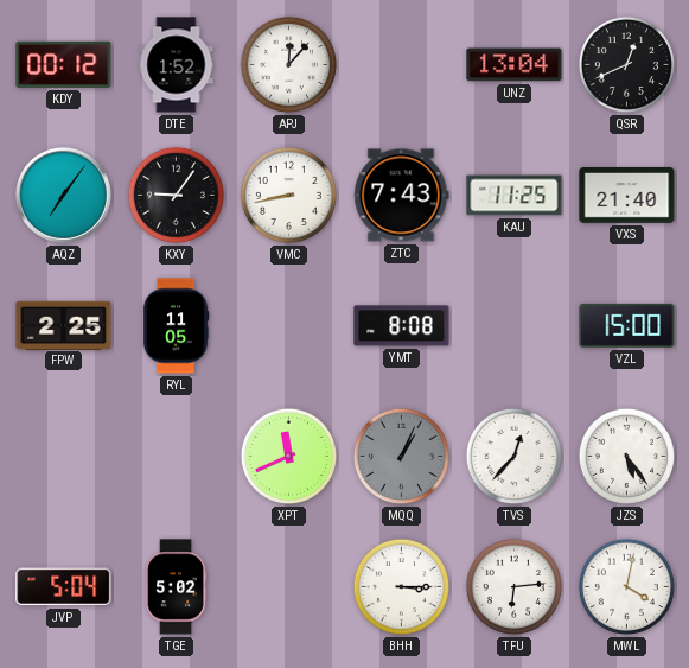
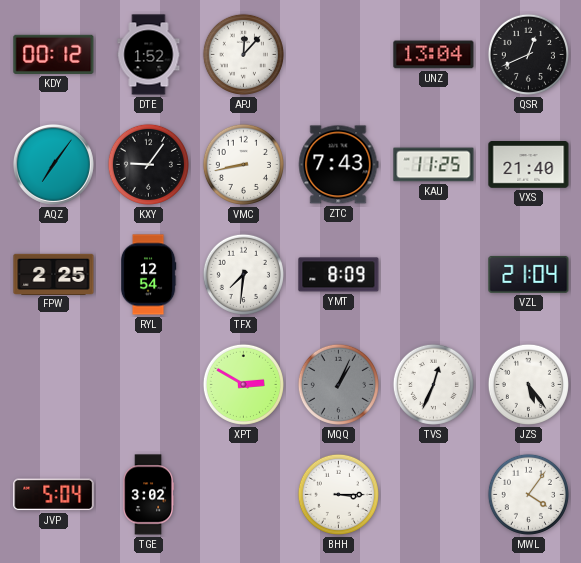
RYL: 11:05 -> 12:54
TFX: none -> 7:31
YMT: 8:08 -> 8:09
VZL: 15:00 -> 21:04
XPT: 11:41 -> 2:50
TVS: 12:37 -> 12:34
TGE: 5:02 -> 3:02
TFU: 6:14 -> none
MWL: 4:02 -> 4:06
